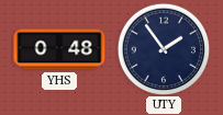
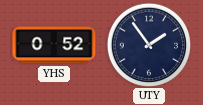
YHS: 0:48 -> 0:52
